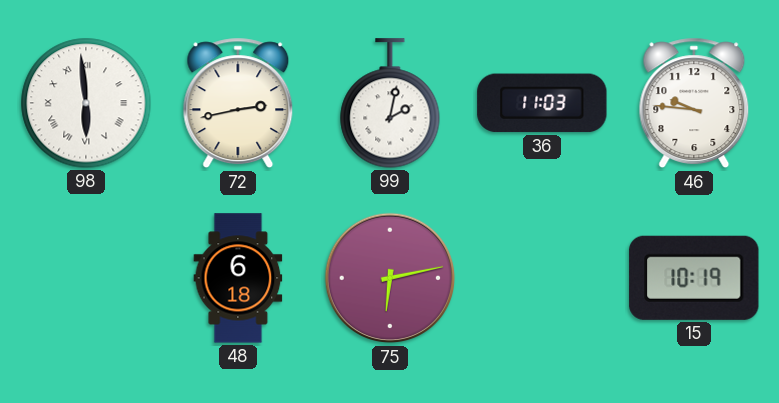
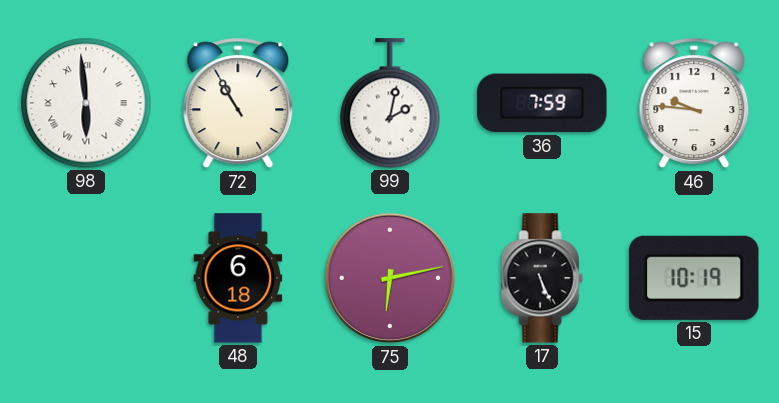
72: 2:43 -> 10:55
36: 11:03 -> 7:59
17: none -> 5:26
